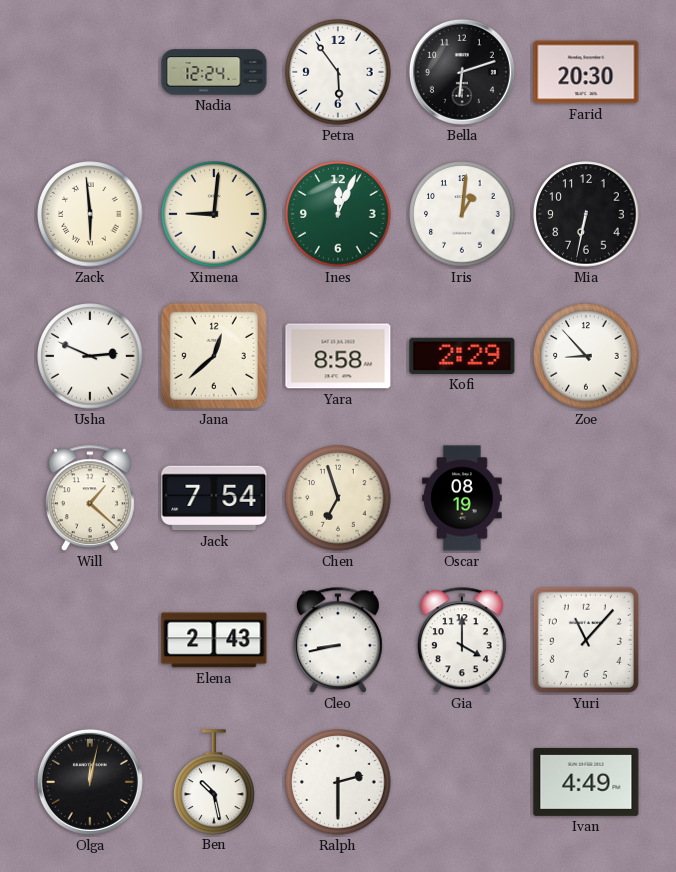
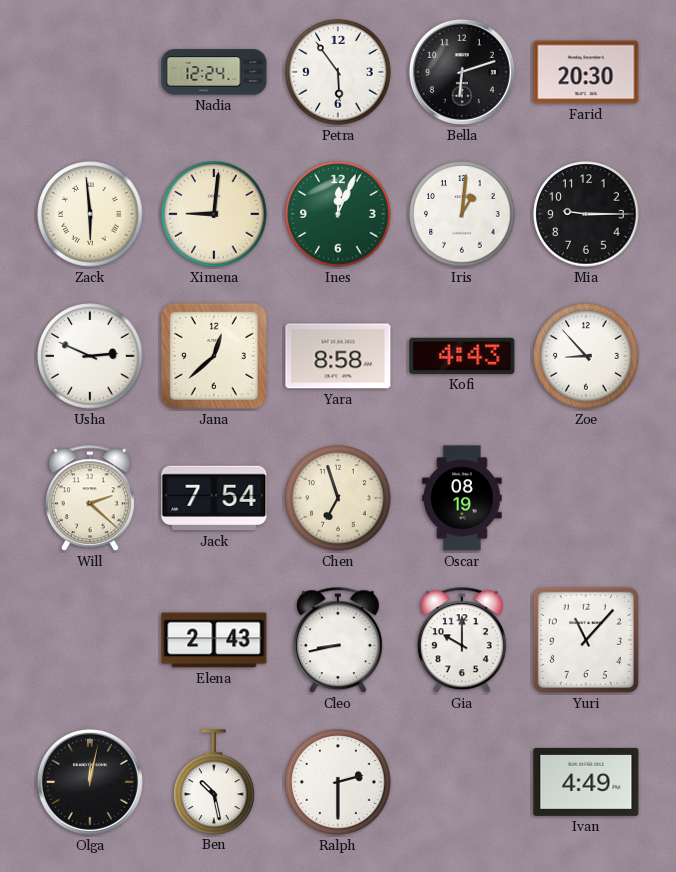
Mia: 6:32 -> 9:15
Kofi: 2:29 -> 4:43
Will: 1:22 -> 2:22
Gia: 4:00 -> 10:00
